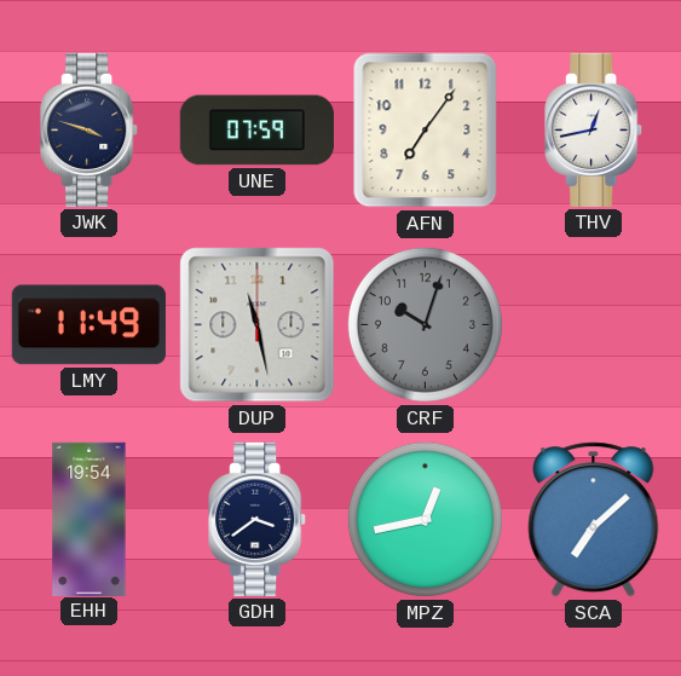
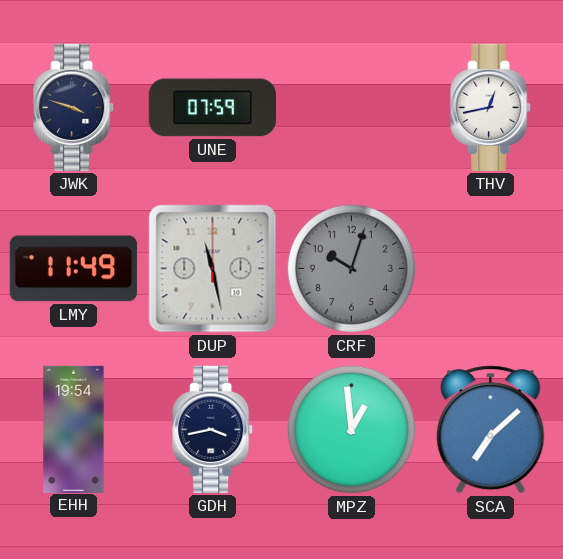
AFN: 7:06 -> none
GDH: 3:39 -> 3:43
MPZ: 12:43 -> 12:59
